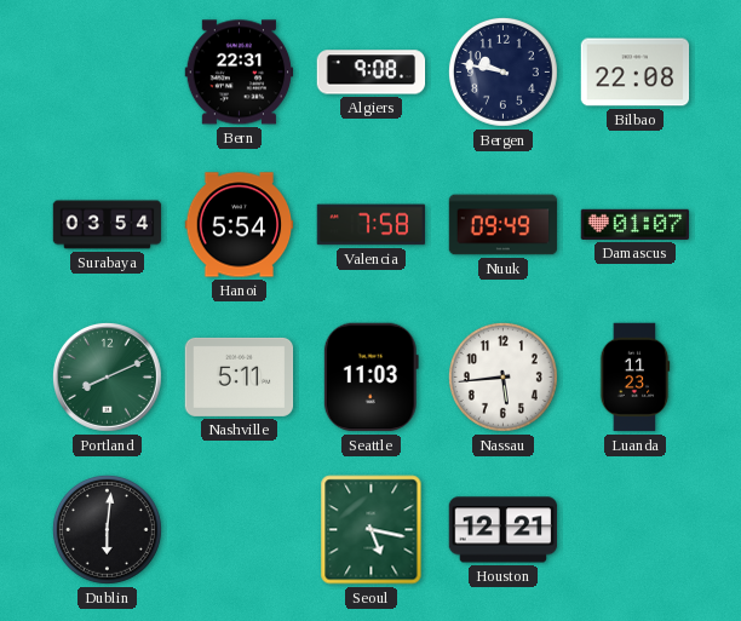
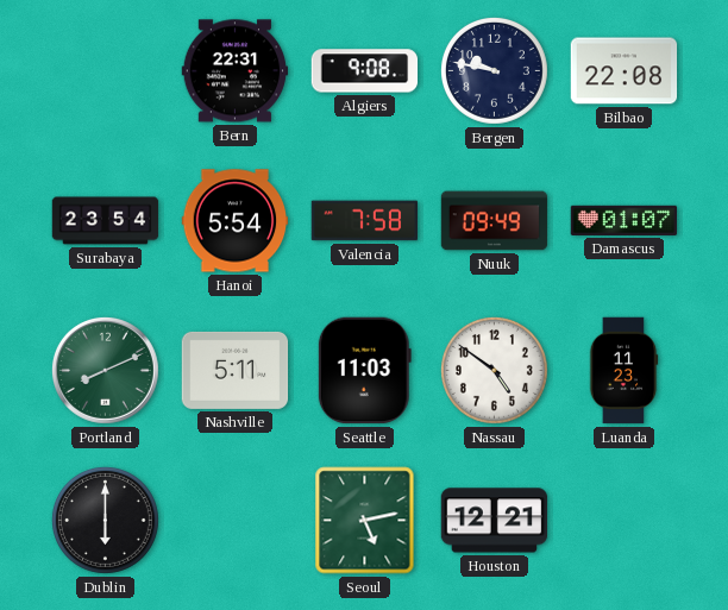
Surabaya: 03:54 -> 23:54
Nassau: 5:44 -> 4:51
Dublin: 6:01 -> 6:00
Seoul: 5:17 -> 5:13
